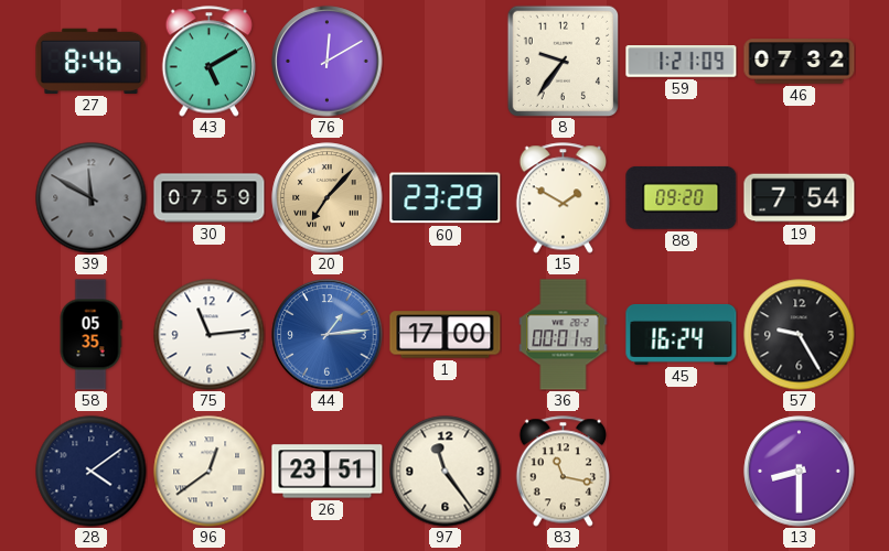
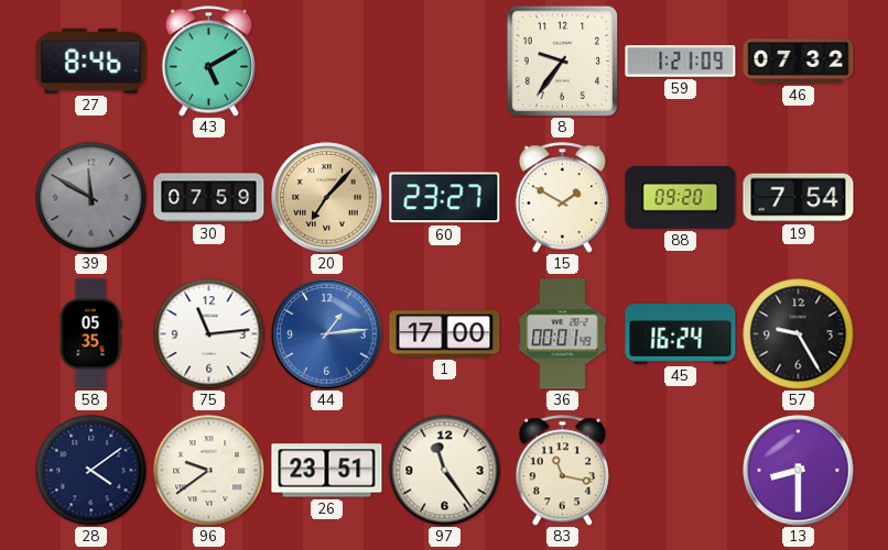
76: 12:10 -> none
60: 23:29 -> 23:27
96: 12:39 -> 9:39
